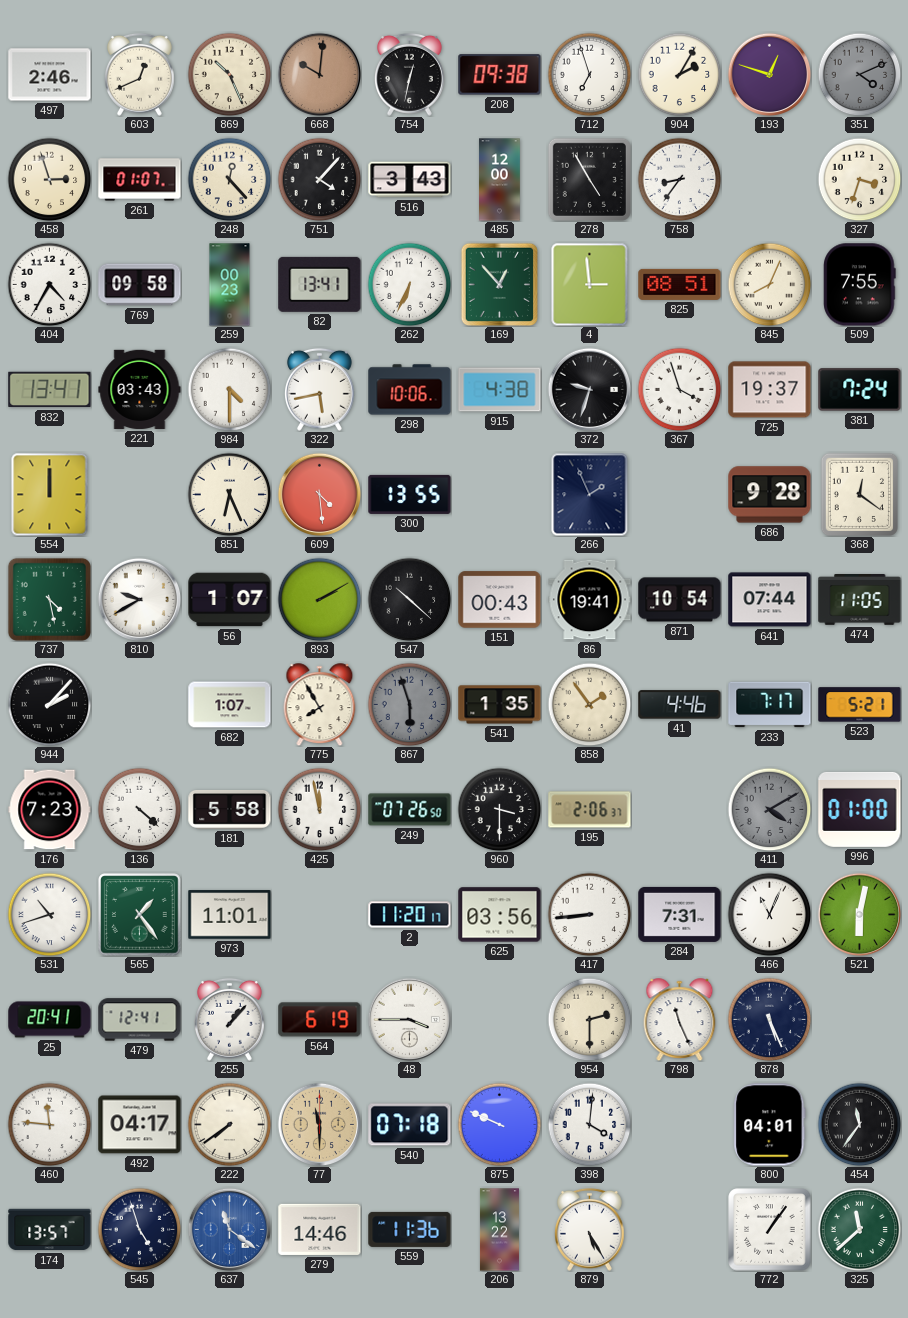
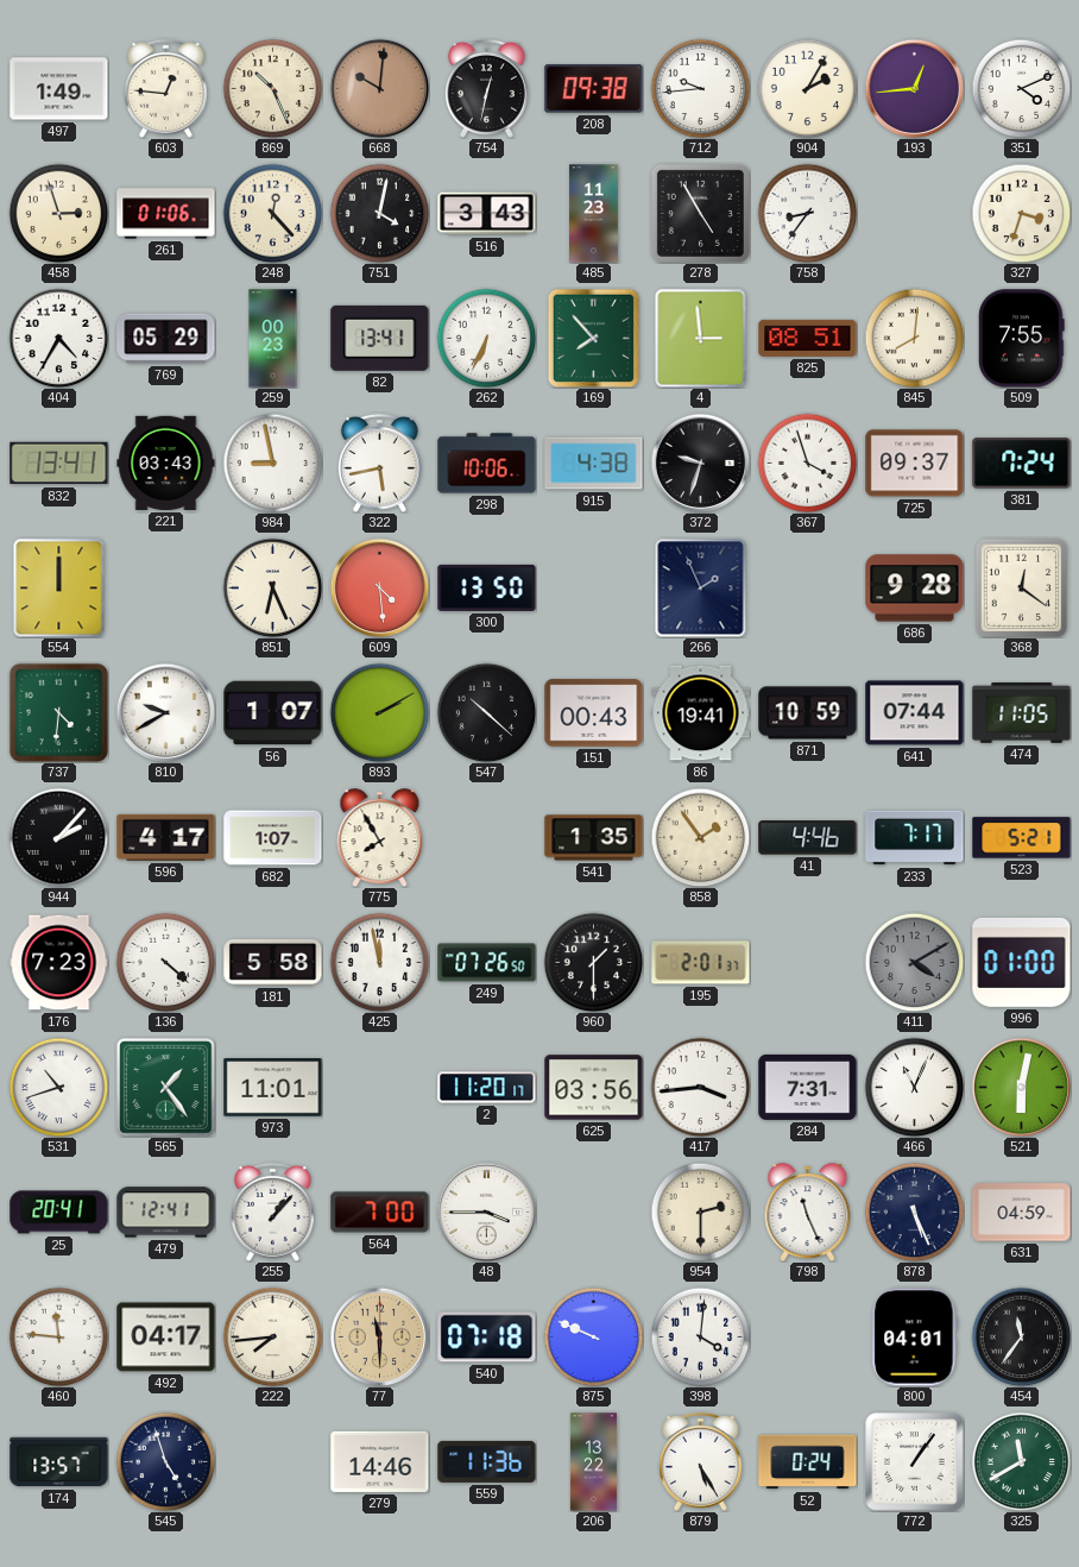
497: 2:46 -> 1:49
603: 12:41 -> 12:46
712: 6:57 -> 9:44
193: 12:48 -> 12:44
351 dial: grey -> white
261: 01:07 -> 01:06
751: 4:07 -> 4:02
485: 12:00 -> 11:23
769: 09:58 -> 05:29
169: 12:53 -> 7:53
845: 8:04 -> 8:01
984: 4:30 -> 8:58
725: 19:37 -> 09:37
300: 13:55 -> 13:50
737: 4:28 -> 4:31
871: 10:54 -> 10:59
596: none -> 4:17
867: 5:57 -> none
960: 3:30 -> 1:30
195: 2:06 -> 2:01
417: 8:44 -> 3:44
564: 6:19 -> 7:00
631: none -> 04:59
222: 7:39 -> 7:44
637: 11:21 -> none
52: none -> 0:24
325: 11:38 -> 11:40
